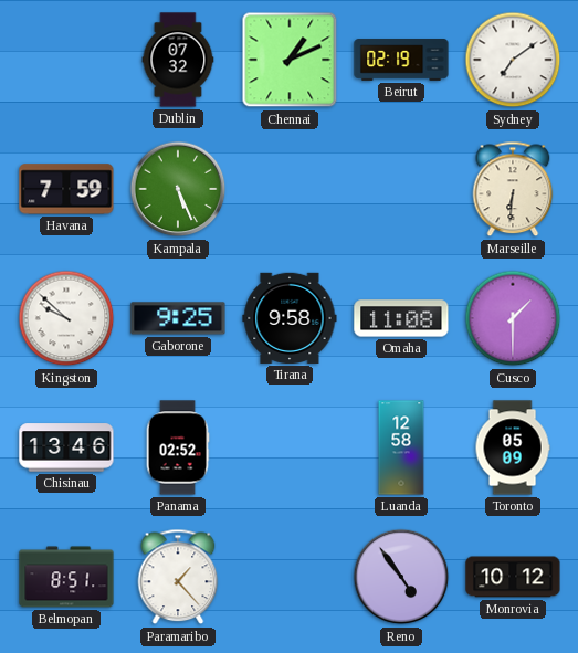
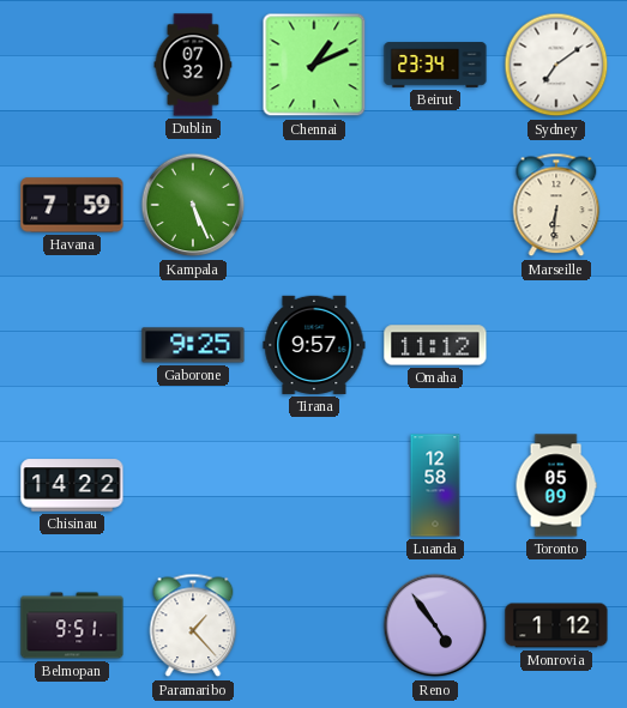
Beirut: 02:19 -> 23:34
Kingston: 9:52 -> none
Tirana: 9:58 -> 9:57
Omaha: 11:08 -> 11:12
Cusco: 1:30 -> none
Chisinau: 13:46 -> 14:22
Panama: 02:52 -> none
Belmopan: 8:51 -> 9:51
Monrovia: 10:12 -> 1:12
